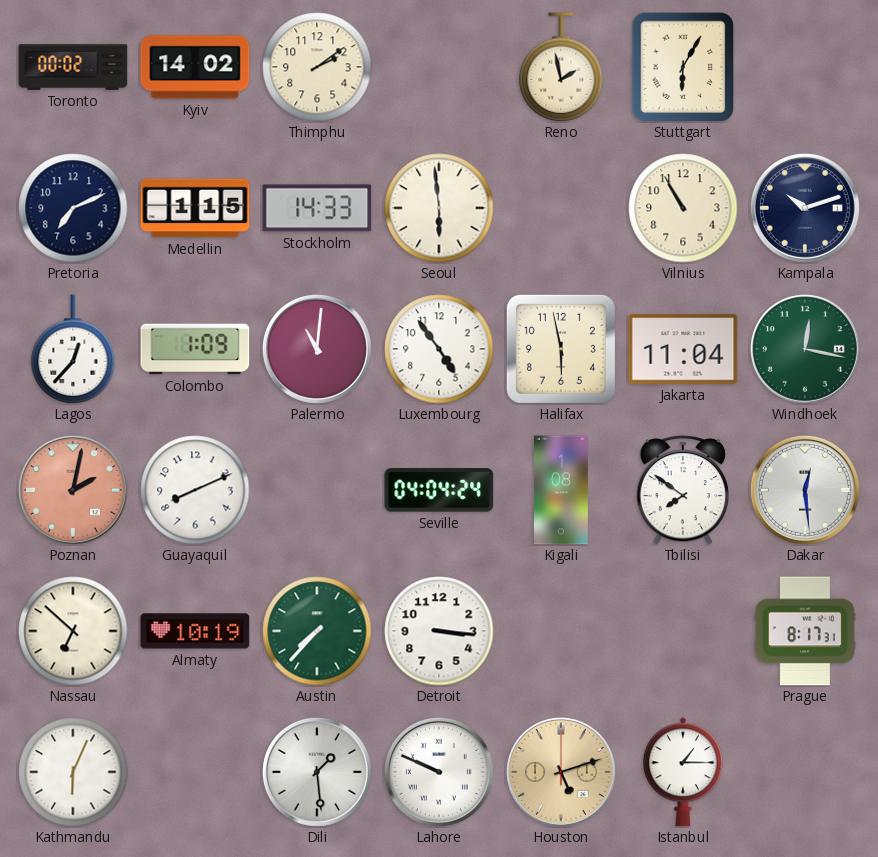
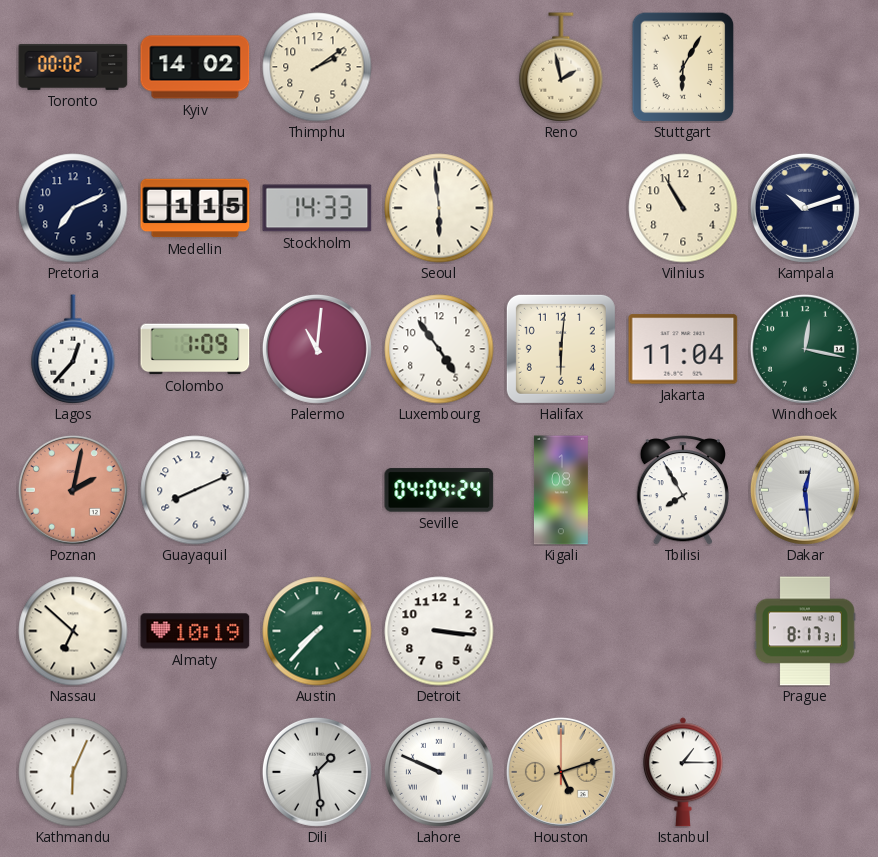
Halifax: 5:58 -> 6:01
Tbilisi: 7:51 -> 7:55
